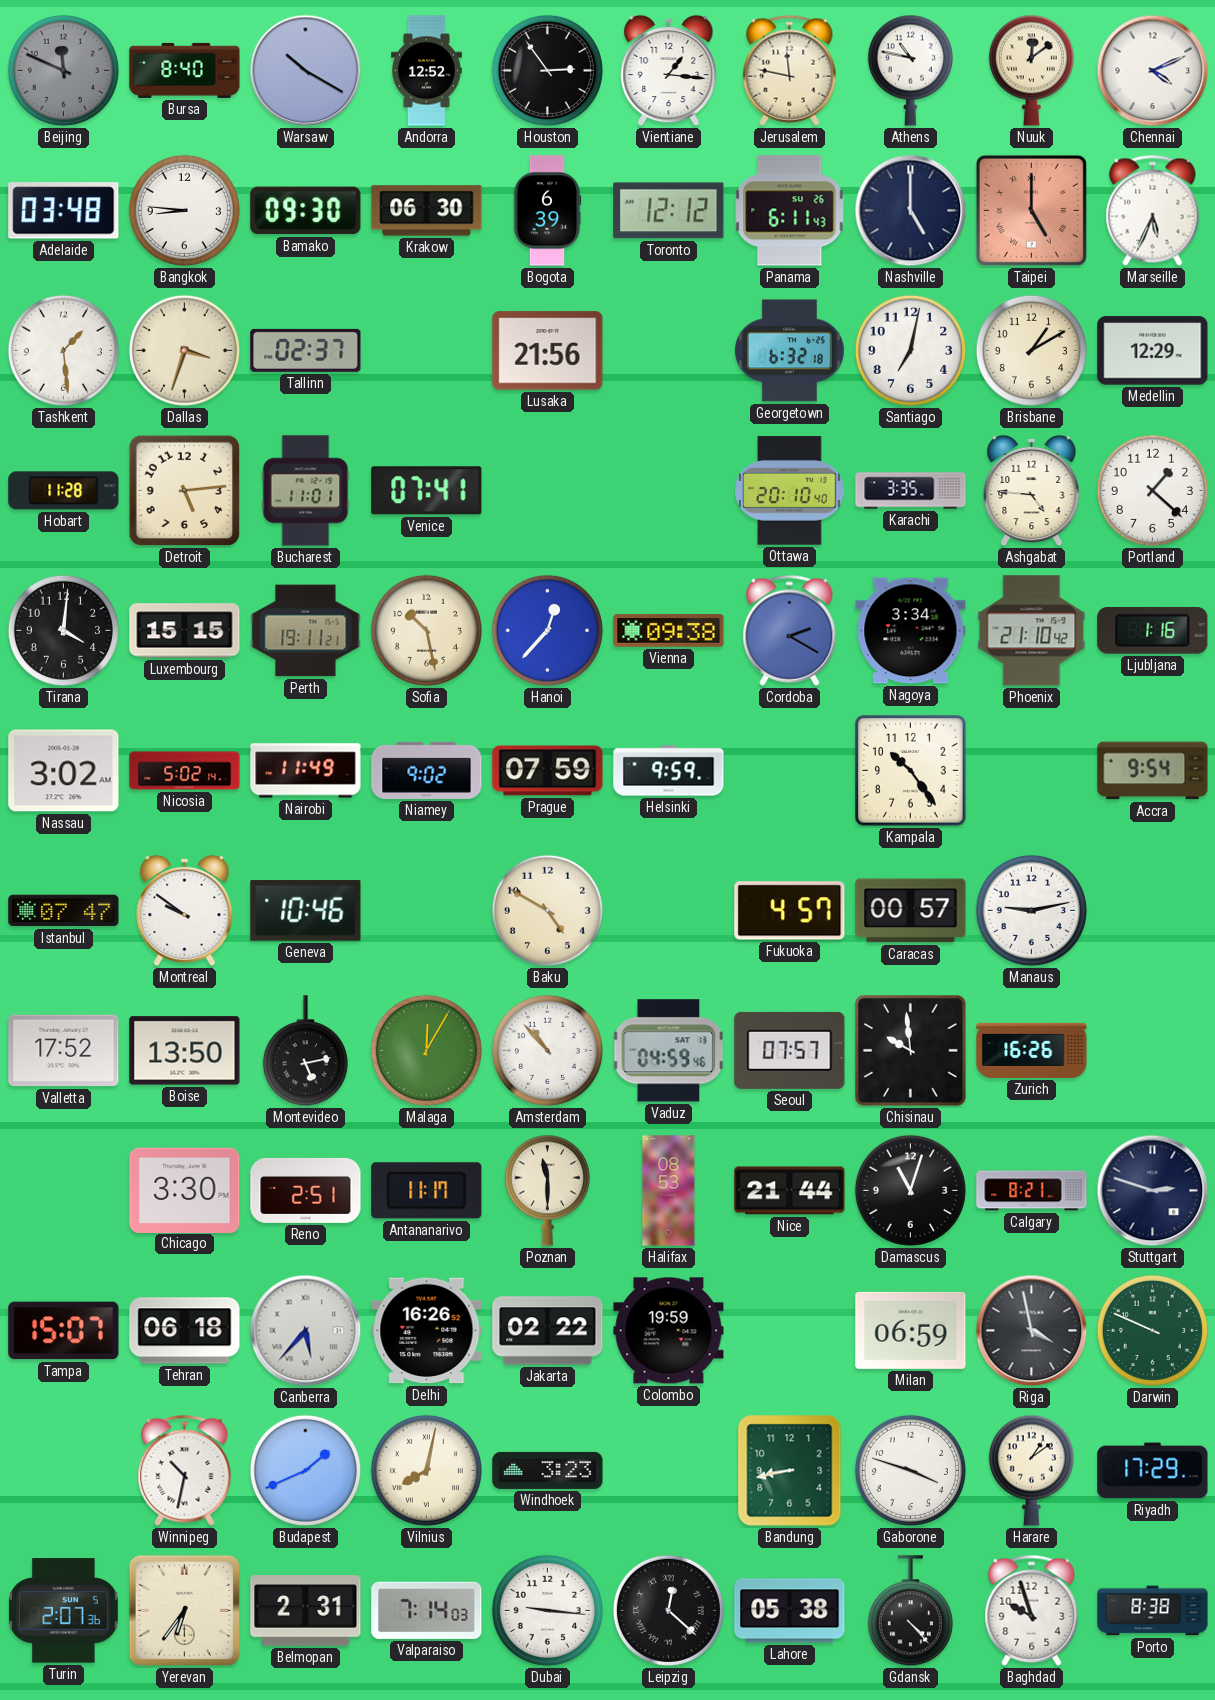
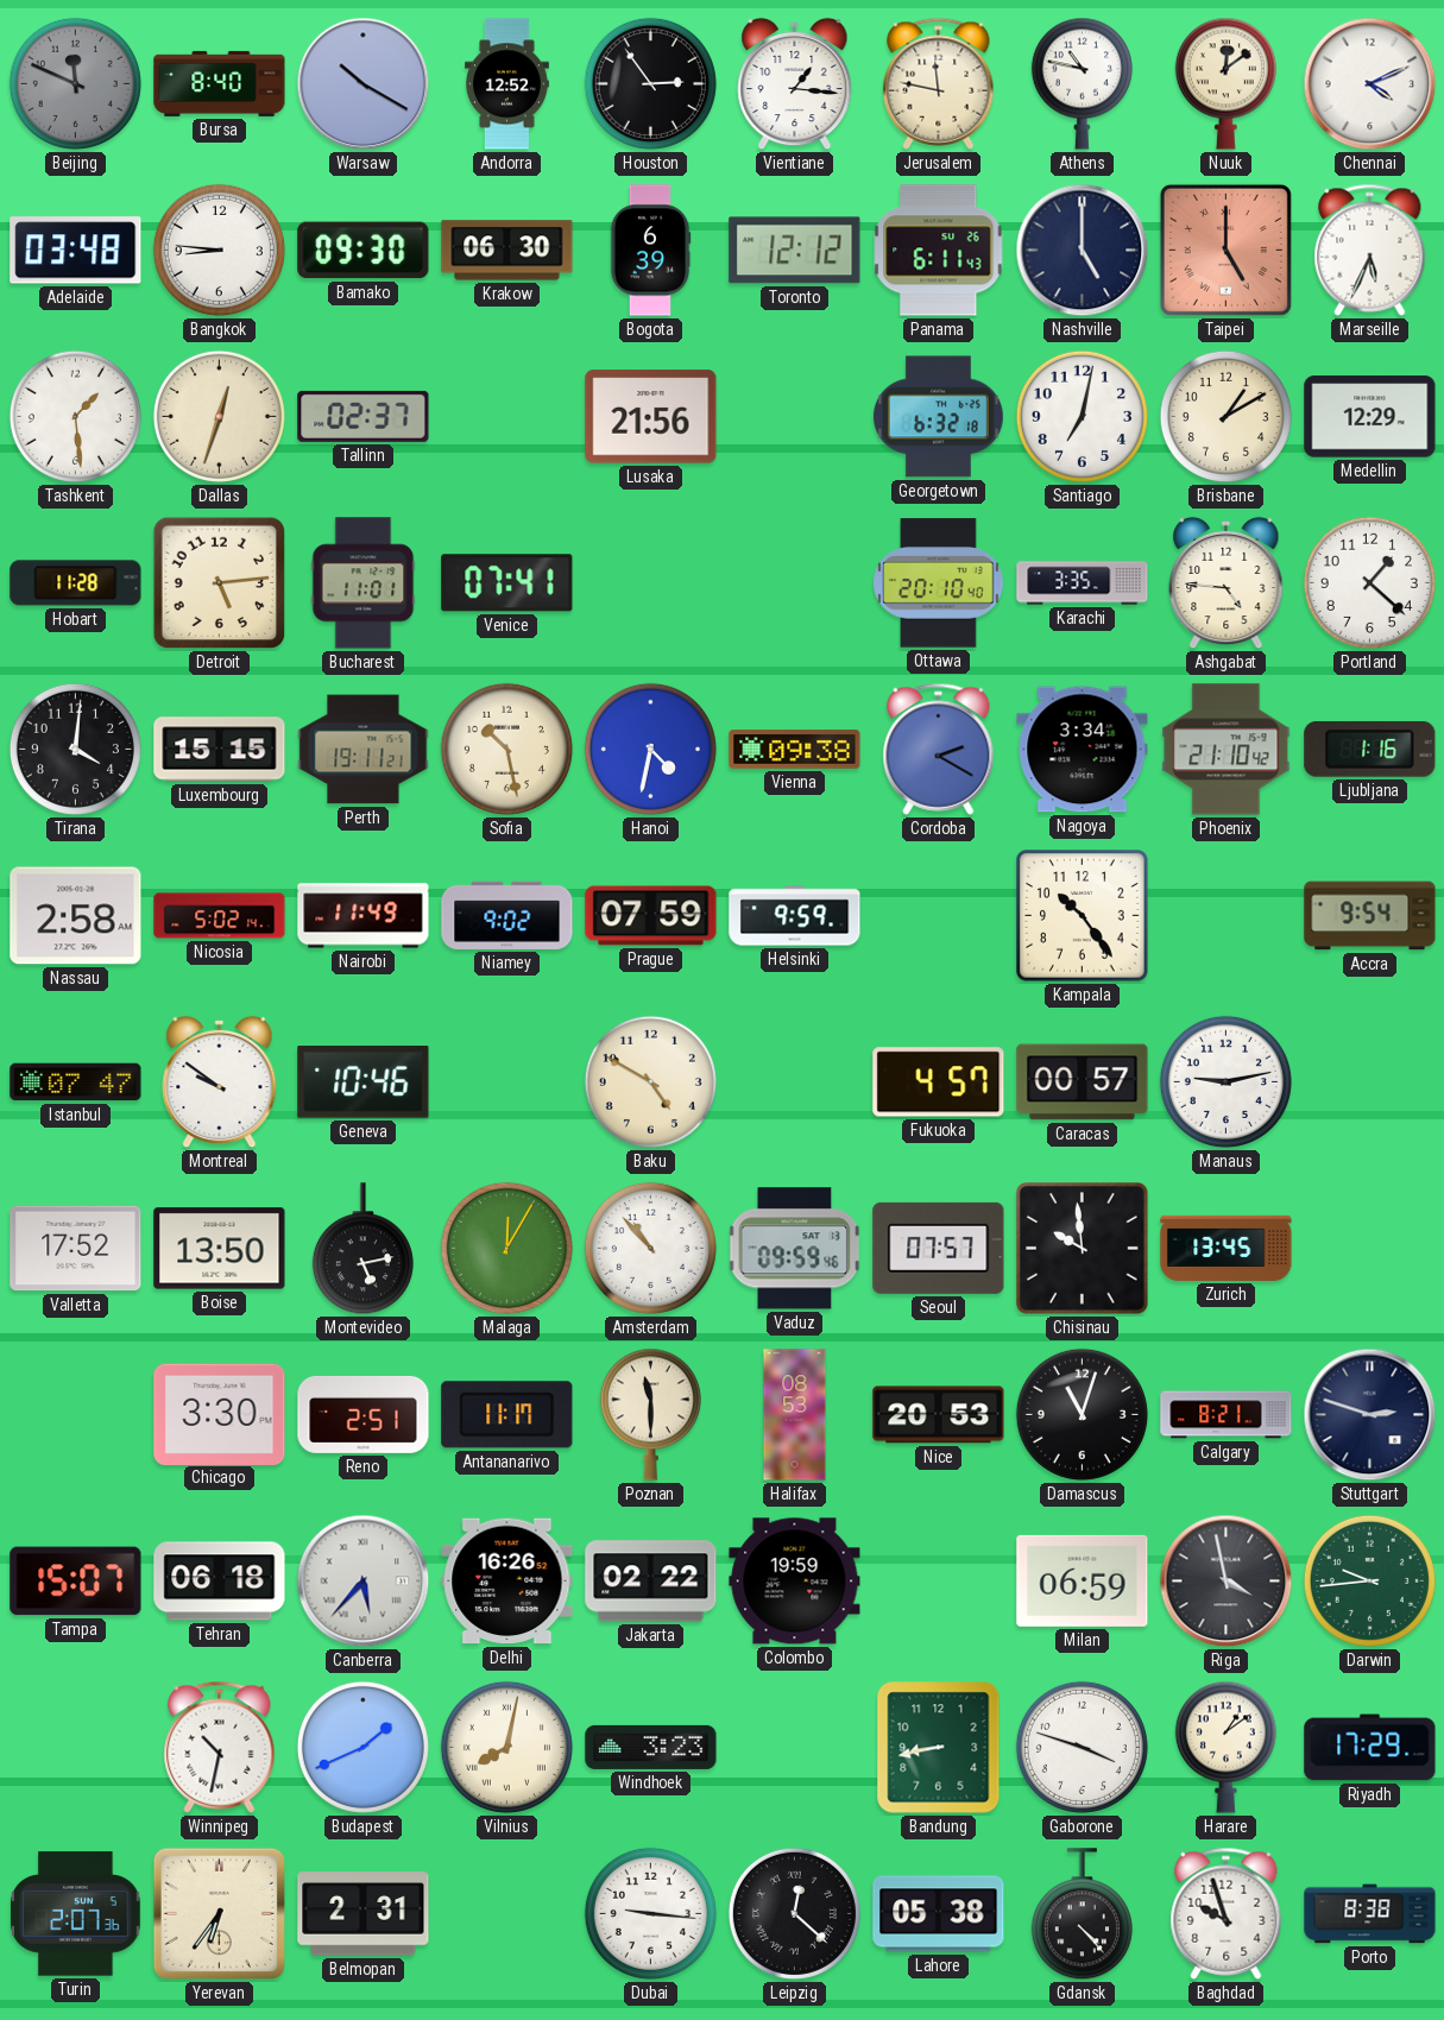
Dallas: 3:33 -> 12:33
Hanoi: 12:37 -> 4:32
Nassau: 3:02 -> 2:58
Vaduz: 04:59 -> 09:59
Zurich: 16:26 -> 13:45
Nice: 21:44 -> 20:53
Darwin: 9:49 -> 9:44
Valparaiso: 7:14 -> none
